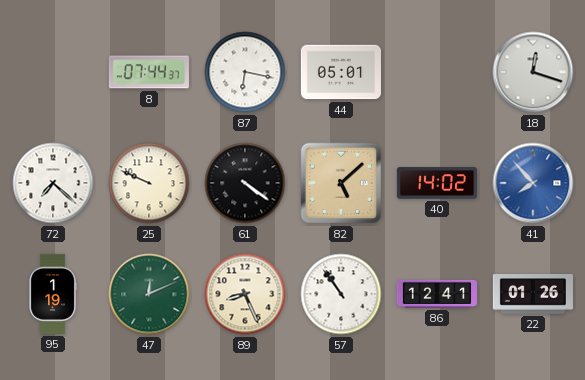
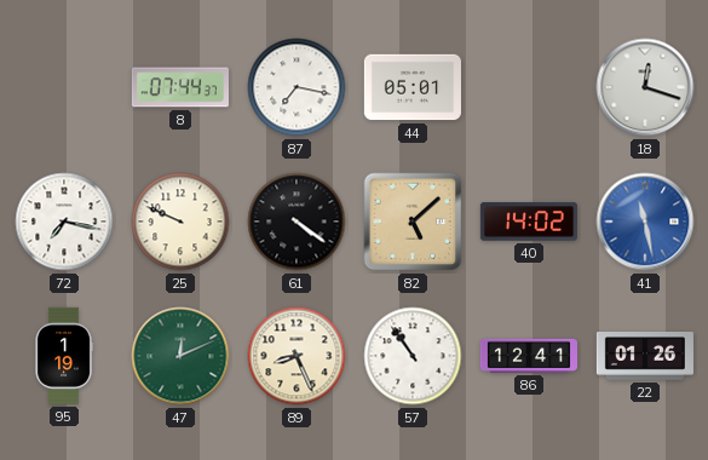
87: 6:17 -> 7:17
72: 7:22 -> 7:17
41: 7:53 -> 11:28
